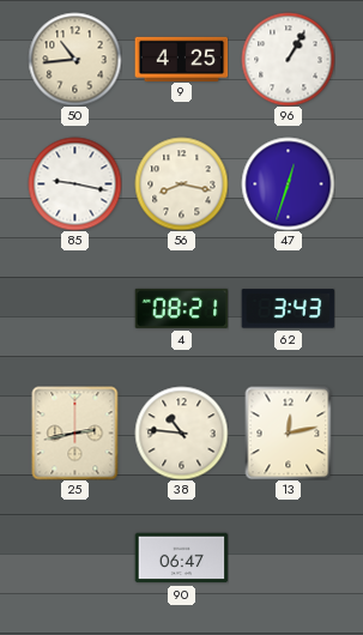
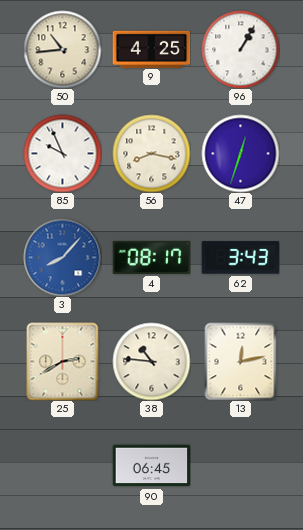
85: 9:17 -> 9:56
3: none -> 8:07
4: 08:21 -> 08:17
25: 2:43 -> 2:40
90: 06:47 -> 06:45
